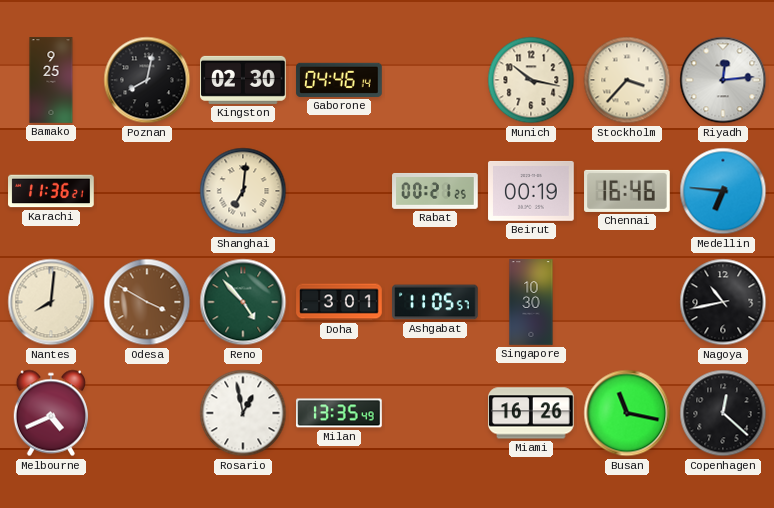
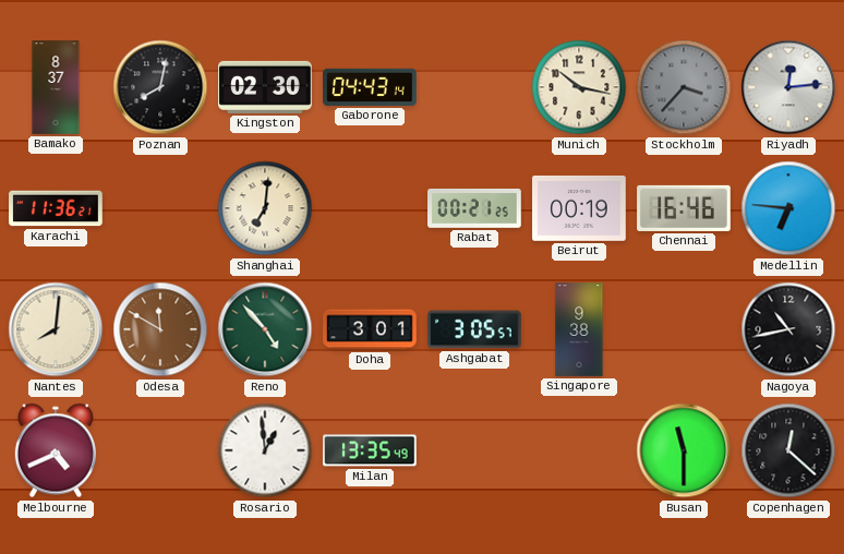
Bamako: 9:25 -> 8:37
Gaborone: 04:46 -> 04:43
Stockholm dial: cream -> grey
Odesa: 3:50 -> 11:50
Ashgabat: 11:05 -> 3:05
Singapore: 10:30 -> 9:38
Rosario: 12:58 -> 12:59
Miami: 16:26 -> none
Busan: 11:17 -> 11:30
